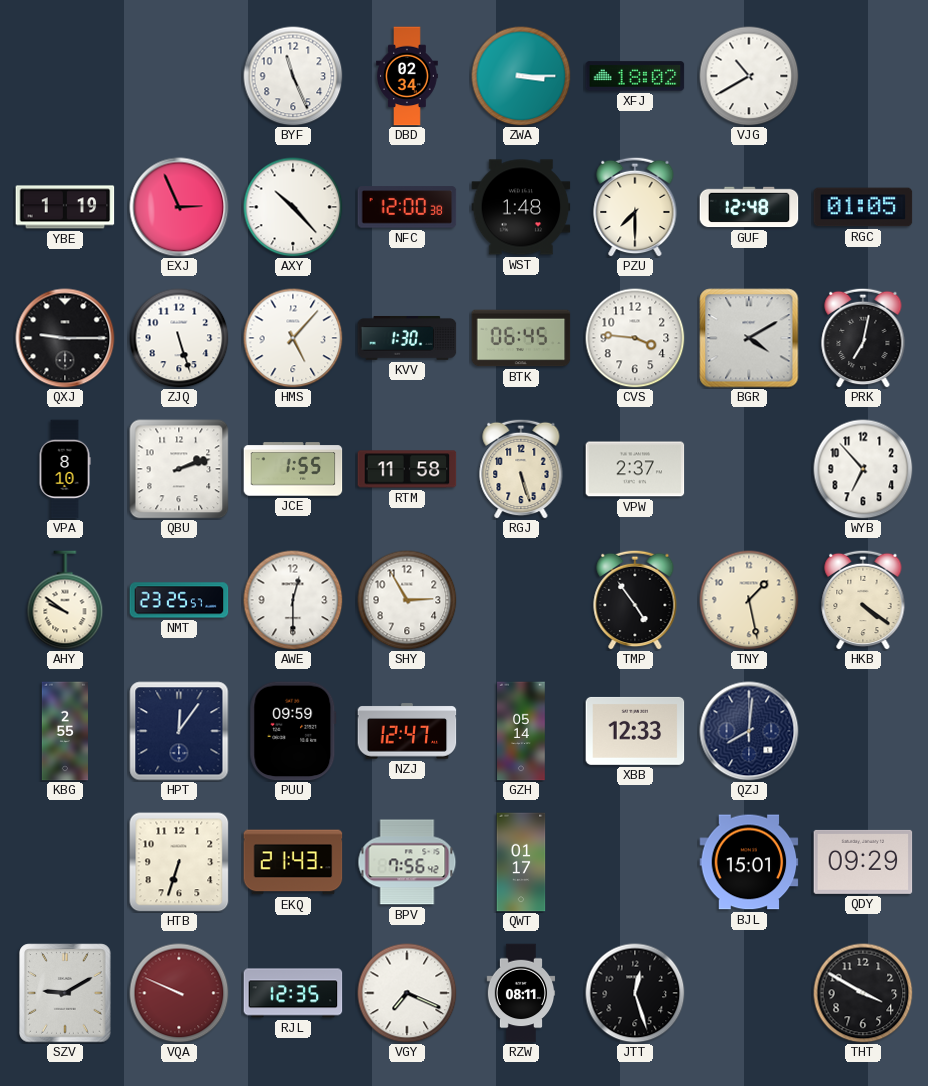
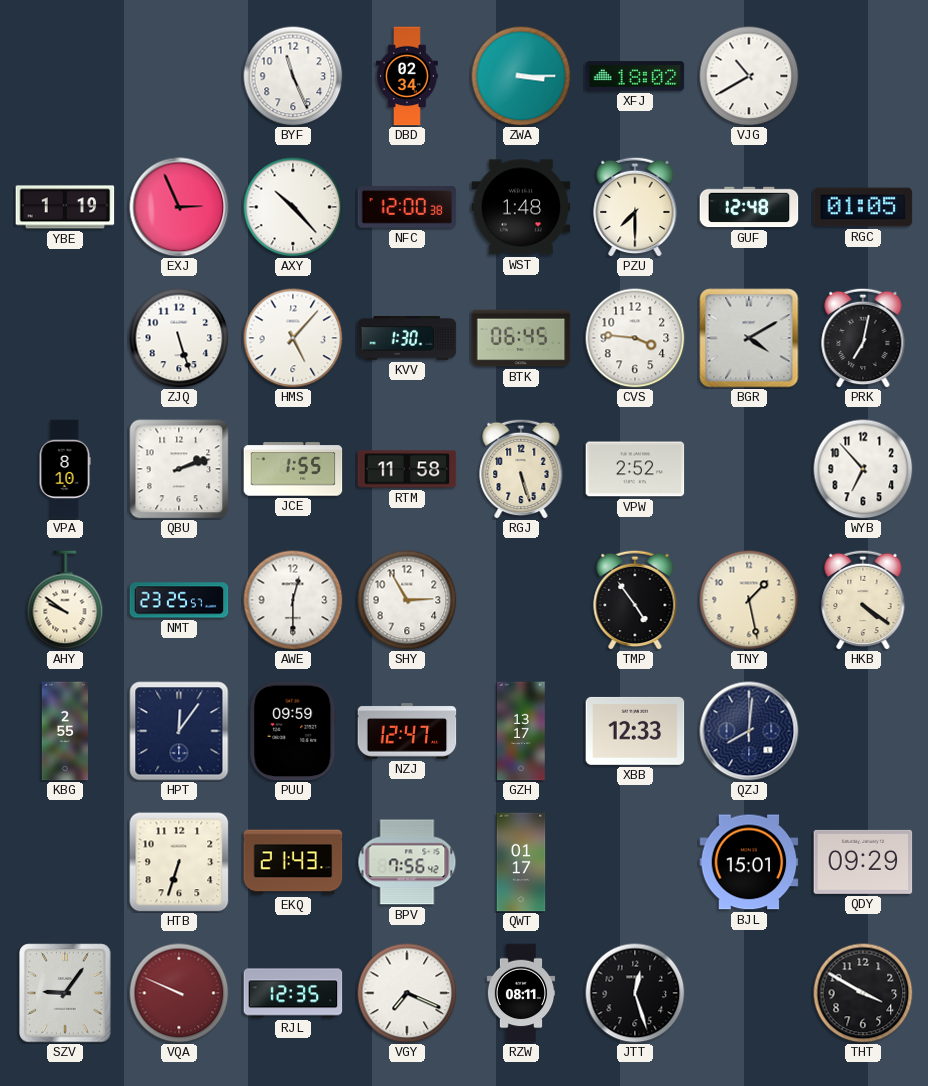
QXJ: 9:15 -> none
VPW: 2:37 -> 2:52
GZH: 05:14 -> 13:17
SZV: 9:10 -> 9:06
